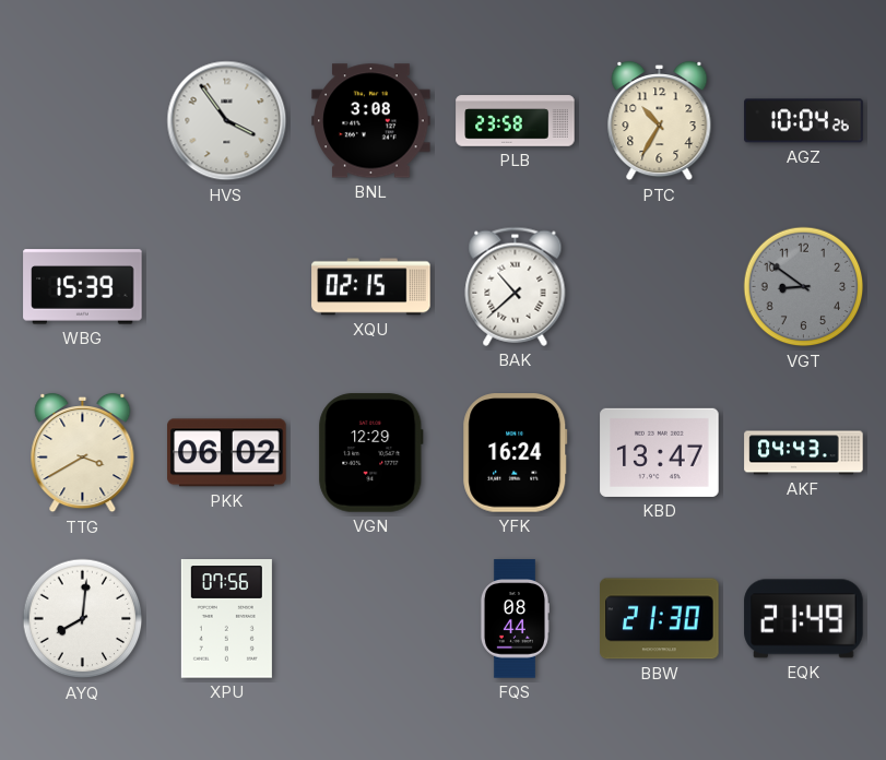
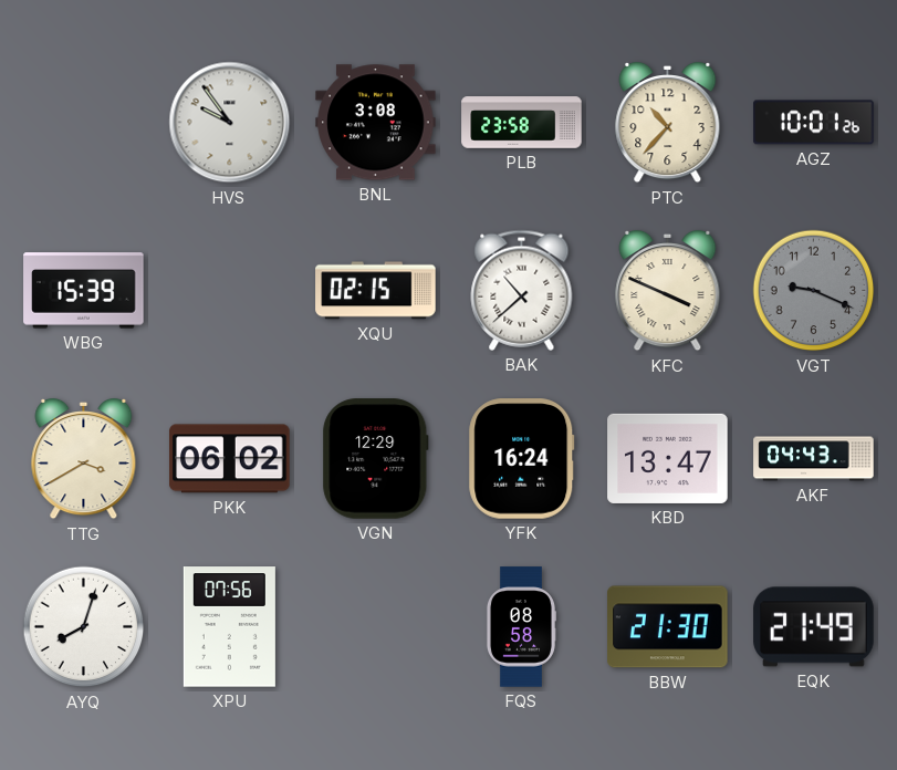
HVS: 3:54 -> 9:54
PTC: 10:35 -> 10:37
AGZ: 10:04 -> 10:01
KFC: none -> 3:49
VGT: 8:51 -> 9:19
AYQ: 8:01 -> 8:03
FQS: 08:44 -> 08:58
